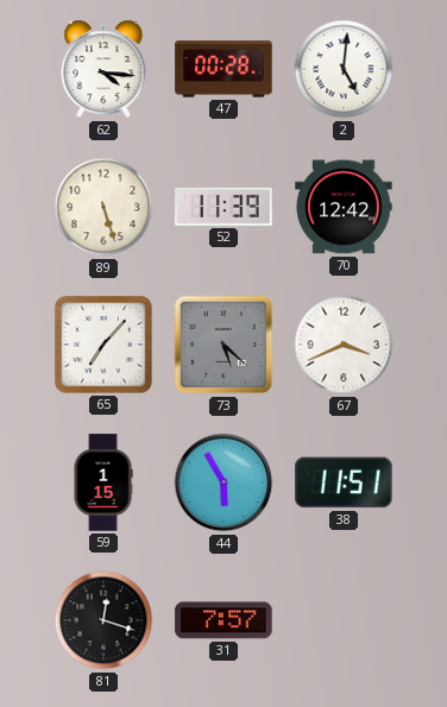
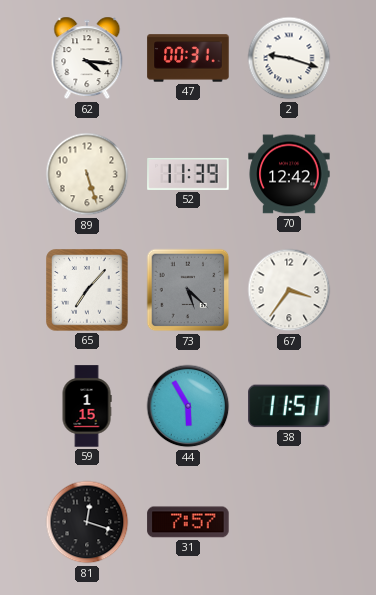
47: 00:28 -> 00:31
2: 5:01 -> 9:18
67: 3:41 -> 3:36
